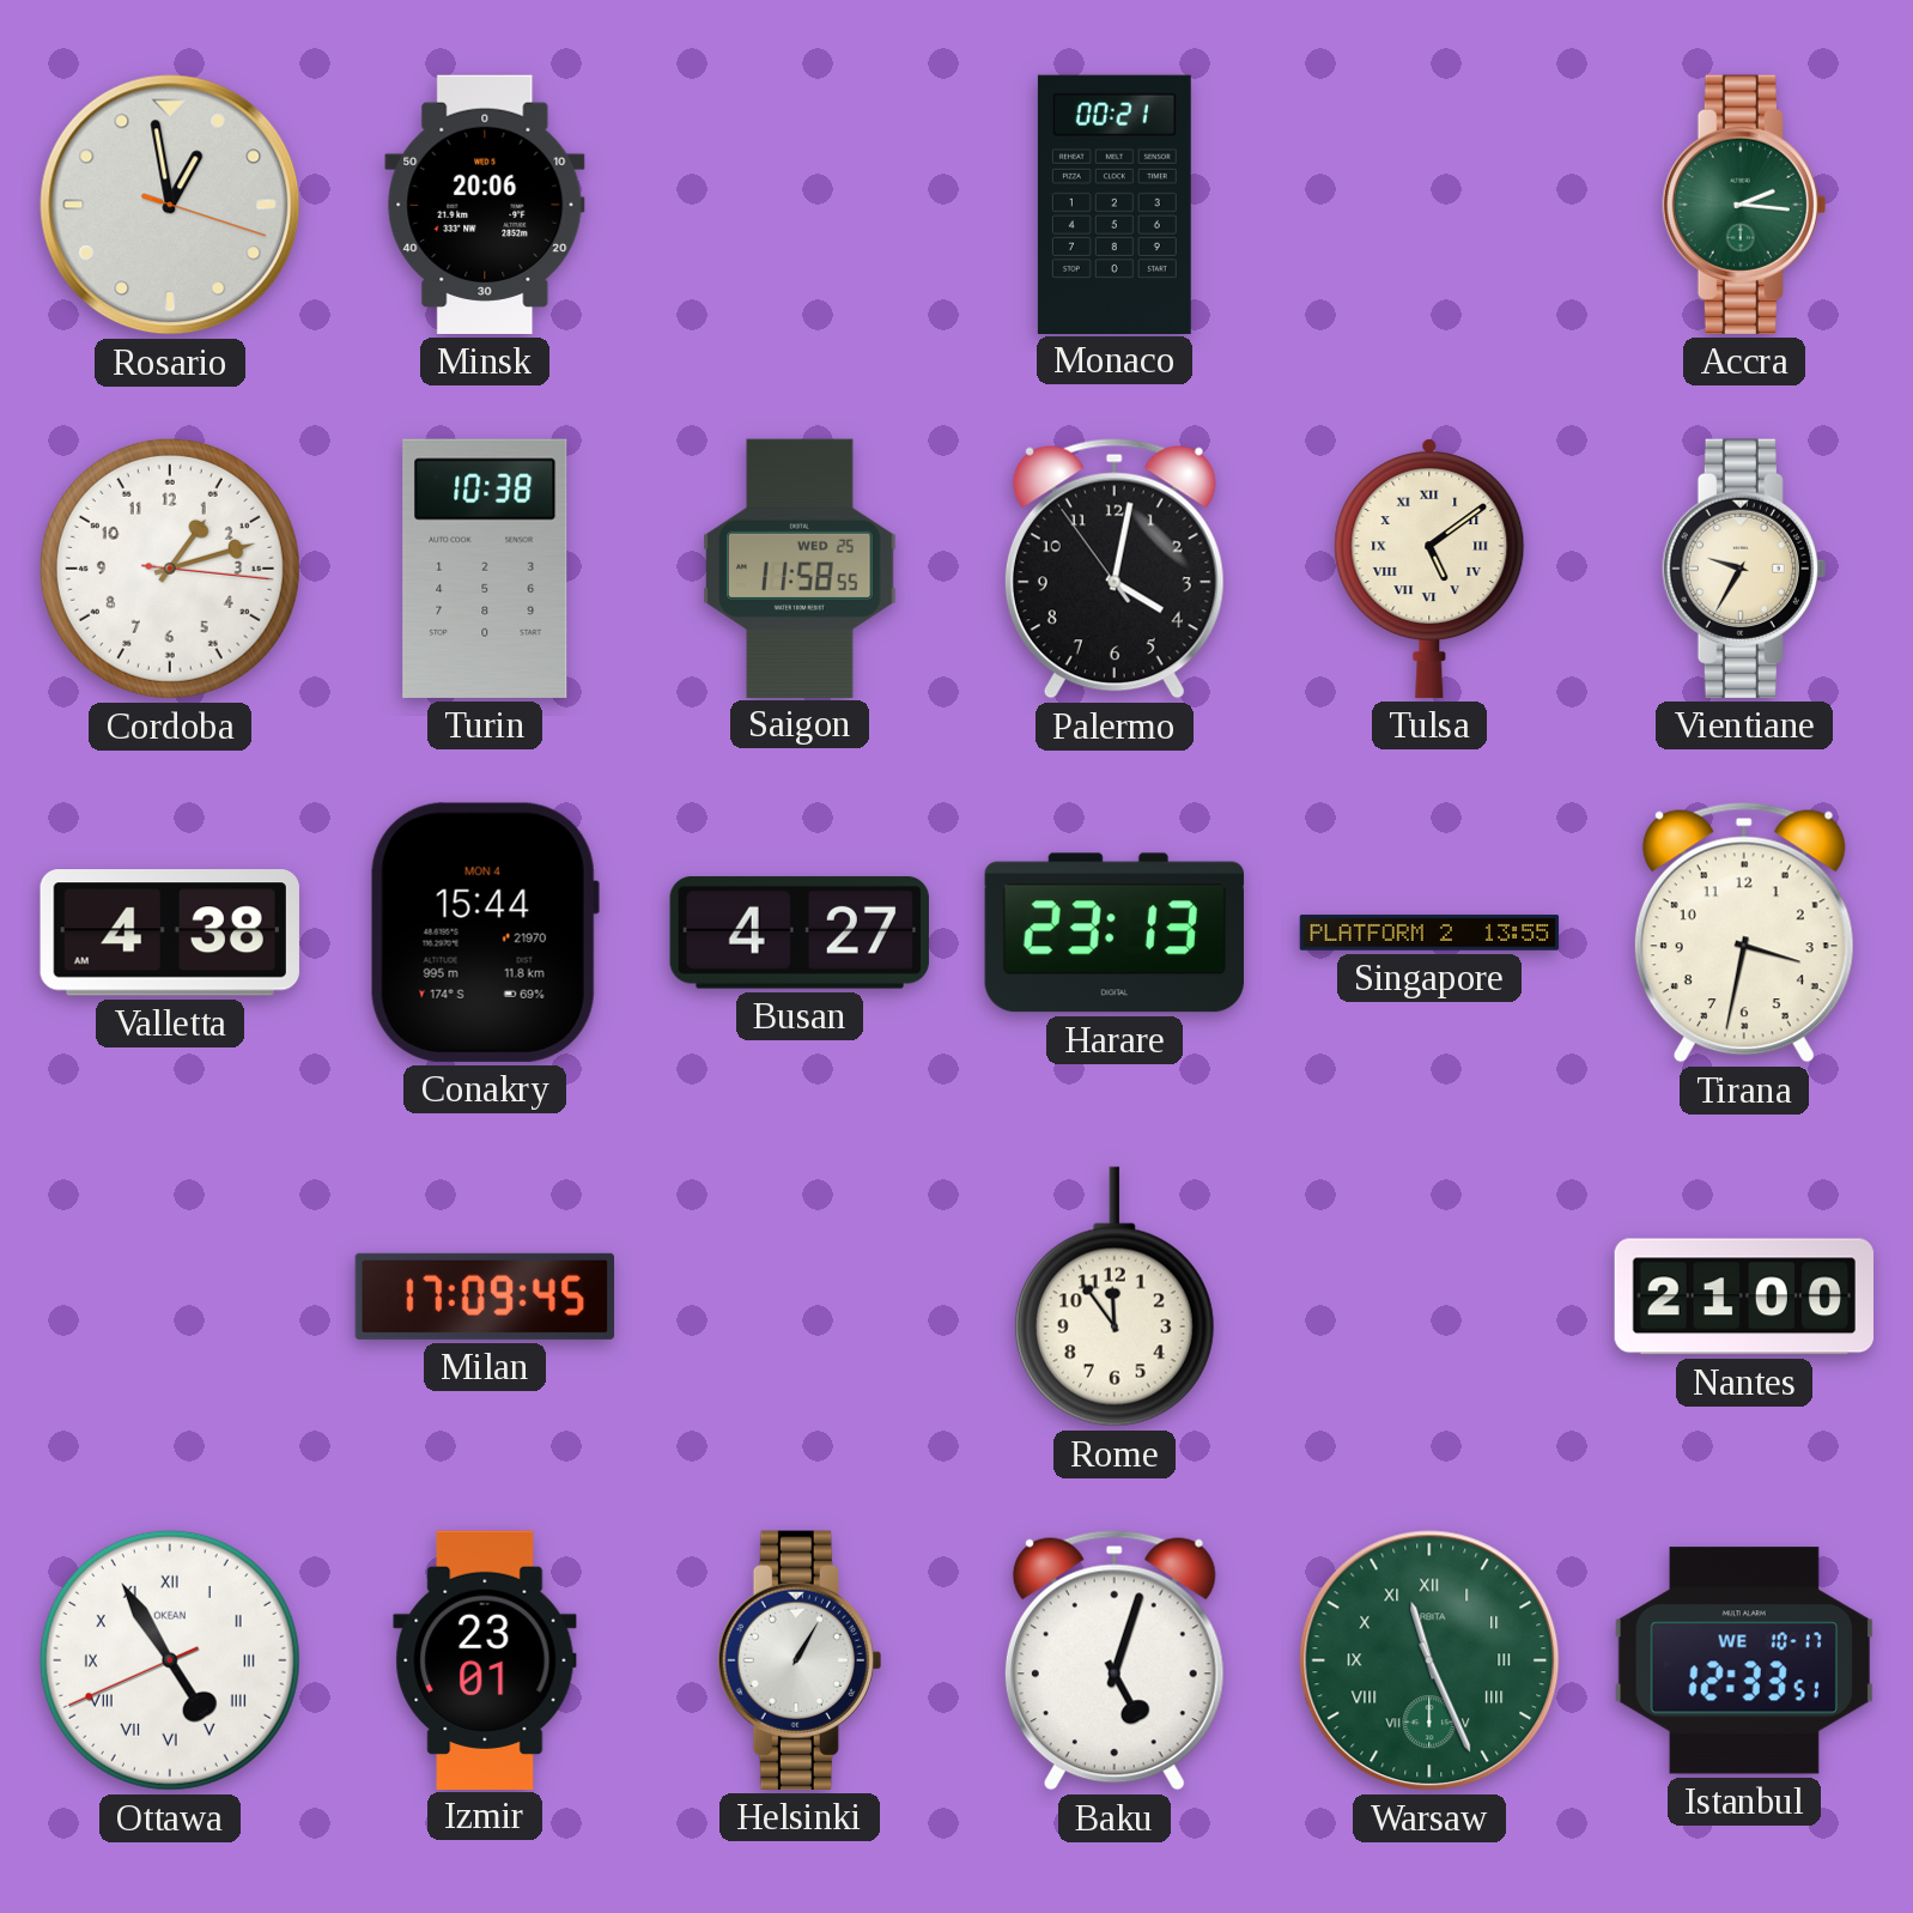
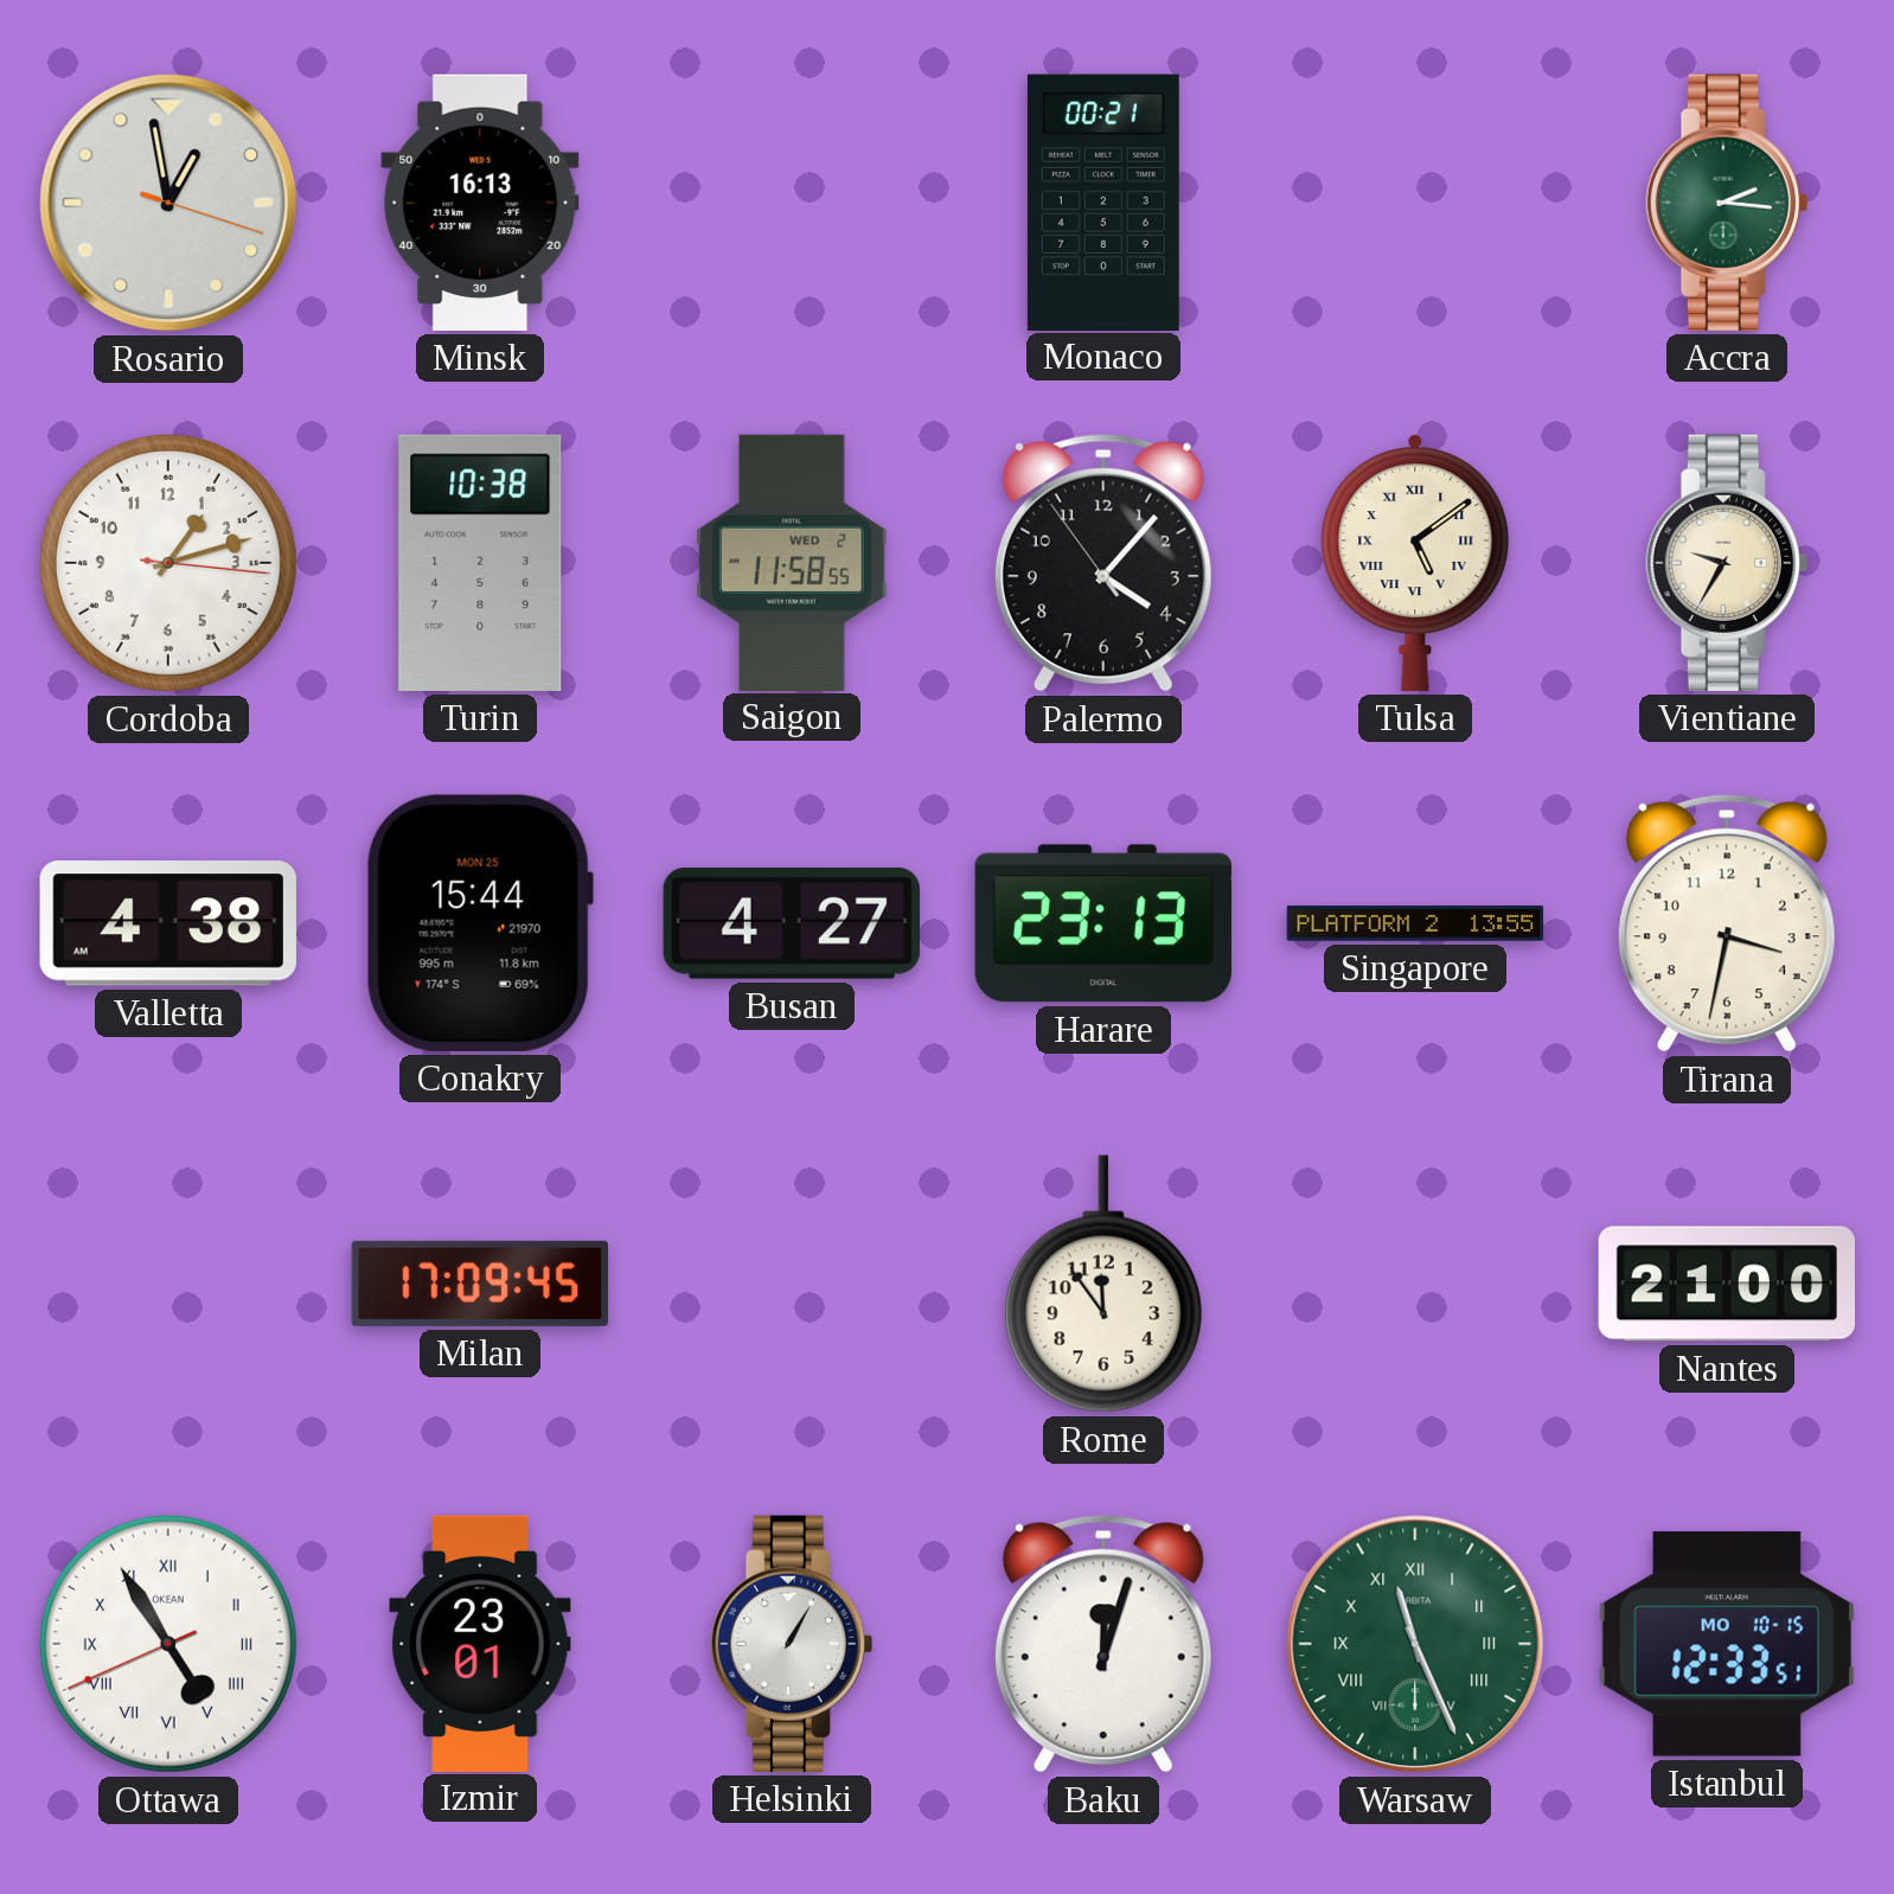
Minsk: 20:06 -> 16:13
Saigon date: WED 25 -> WED 2
Palermo: 4:01 -> 4:06
Conakry date: MON 4 -> MON 25
Baku: 5:03 -> 12:03
Istanbul date: WE 10-17 -> MO 10-15
